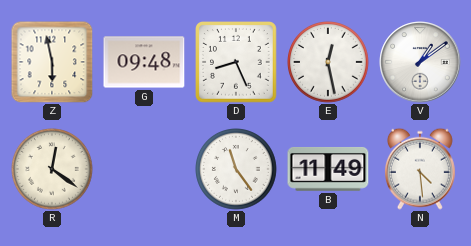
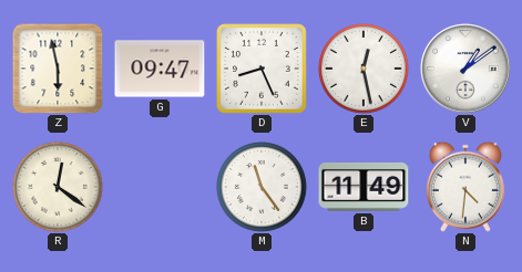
G: 09:48 -> 09:47
N: 4:29 -> 4:31
